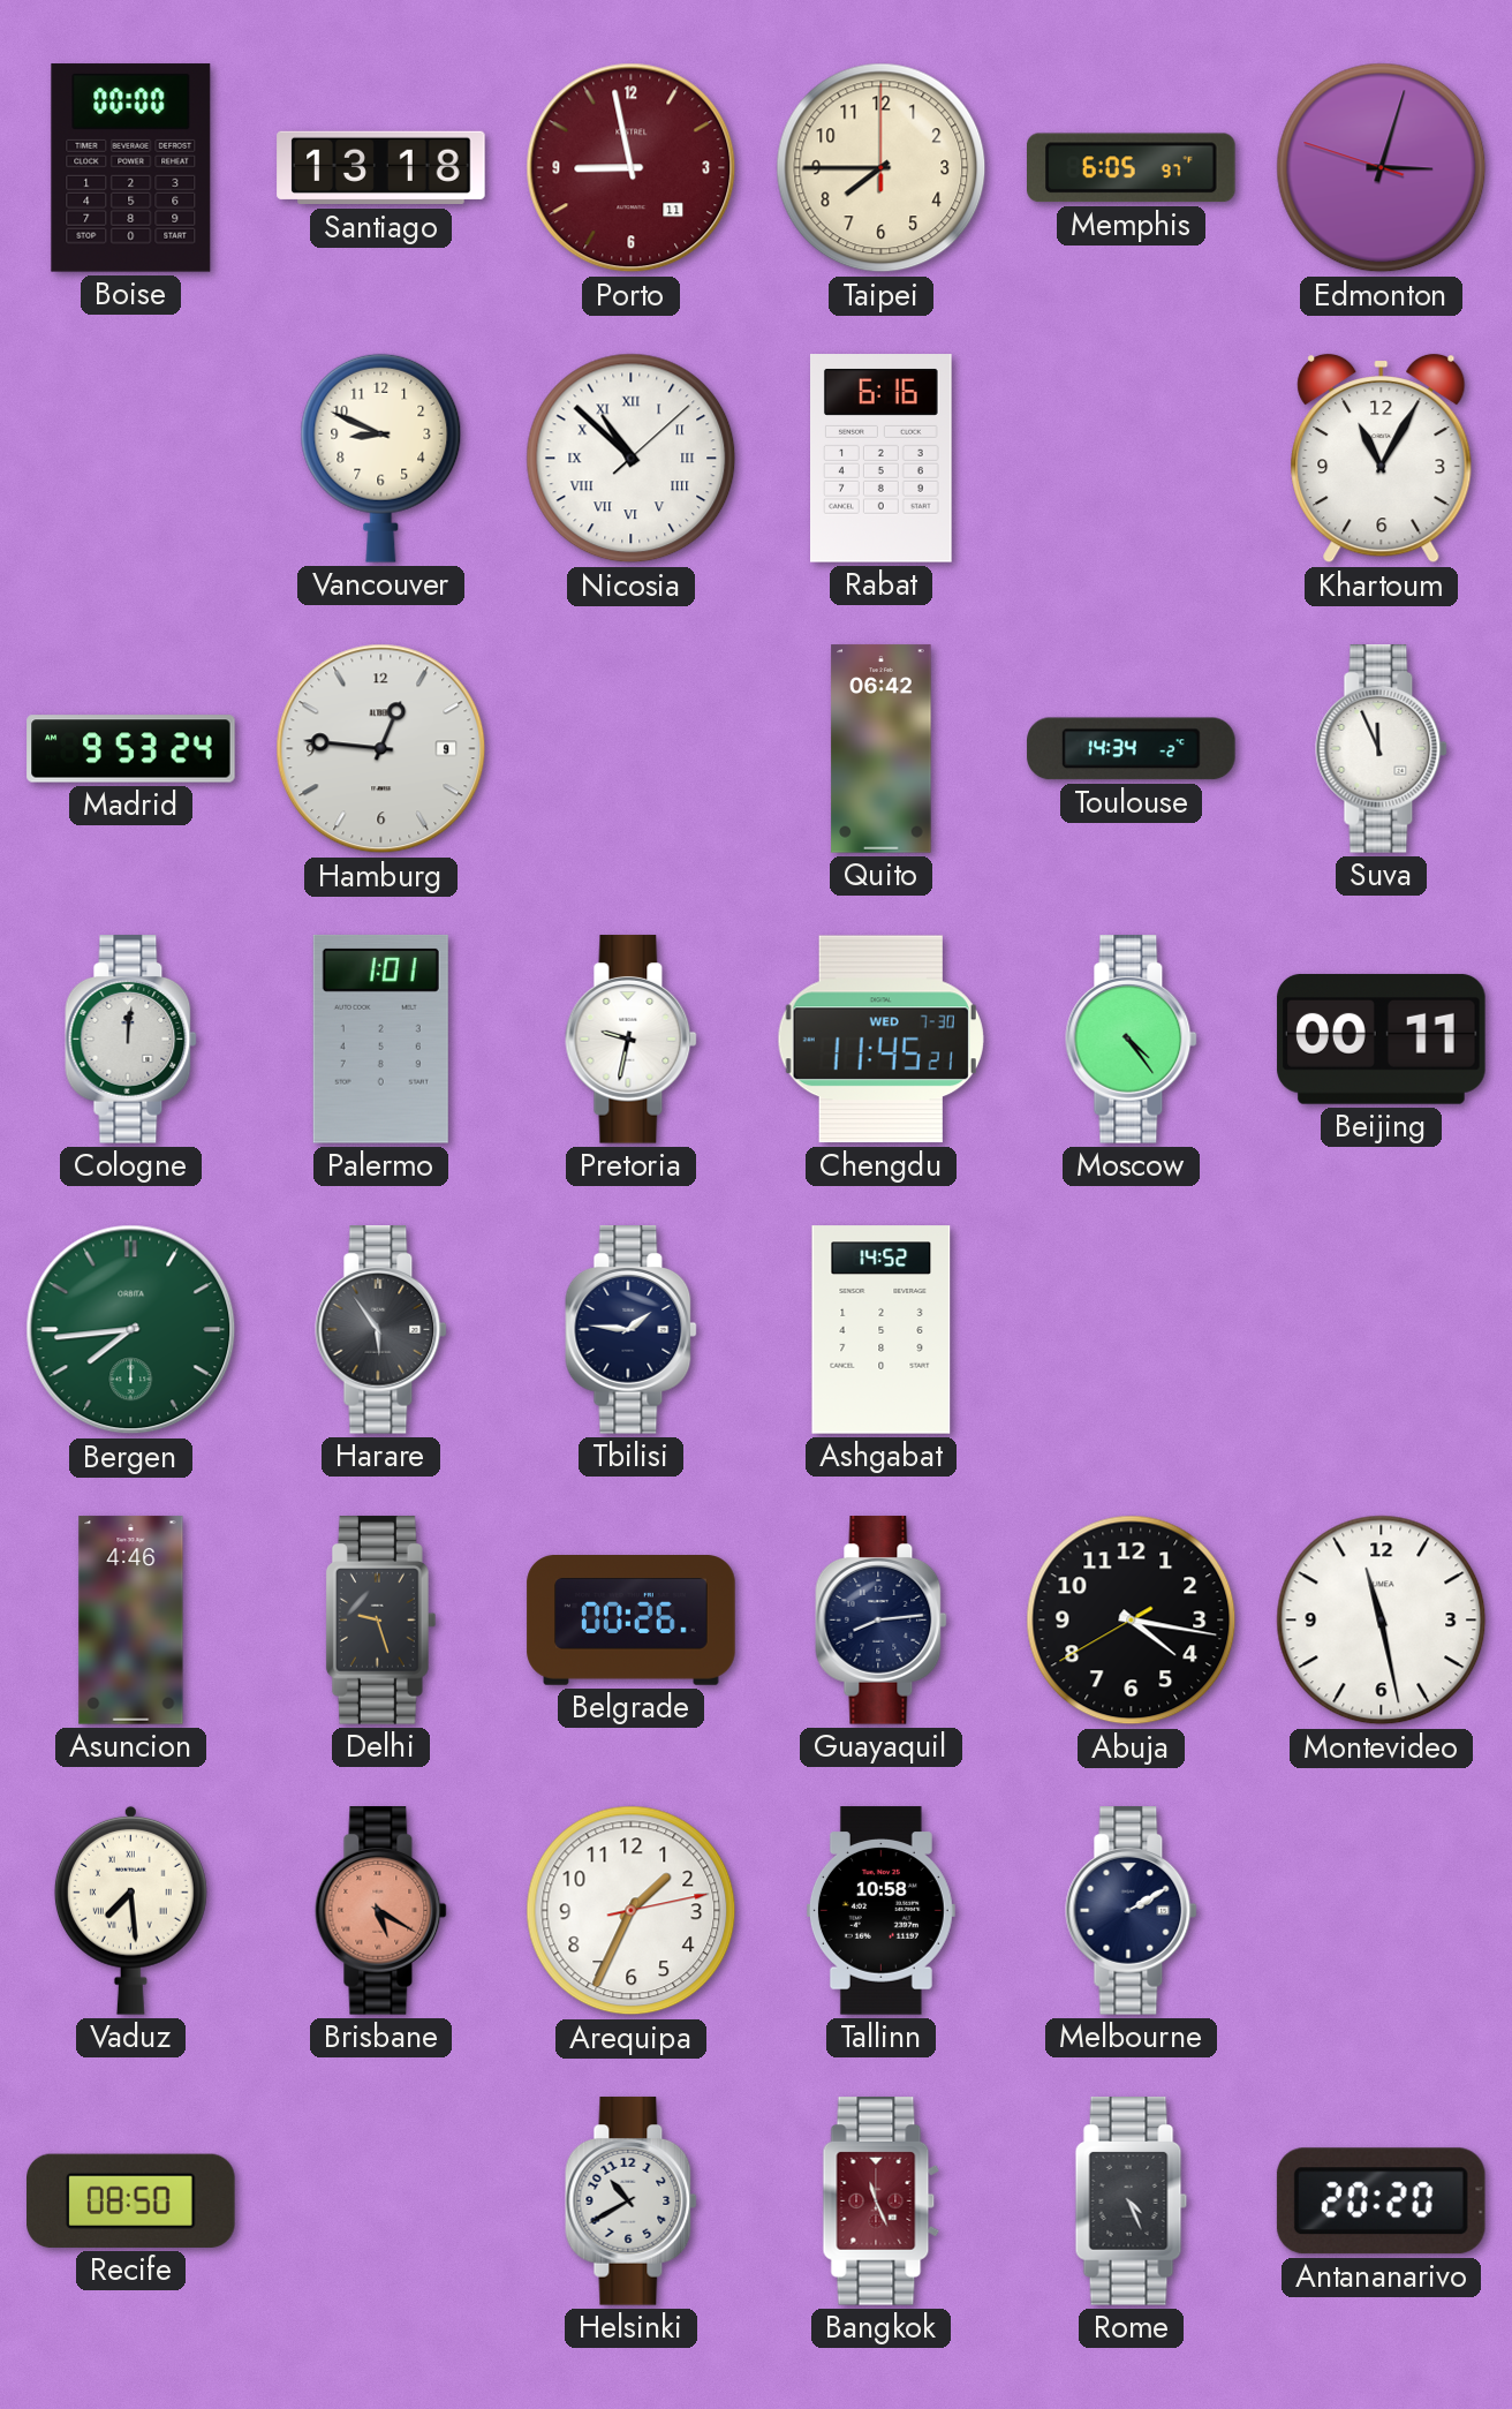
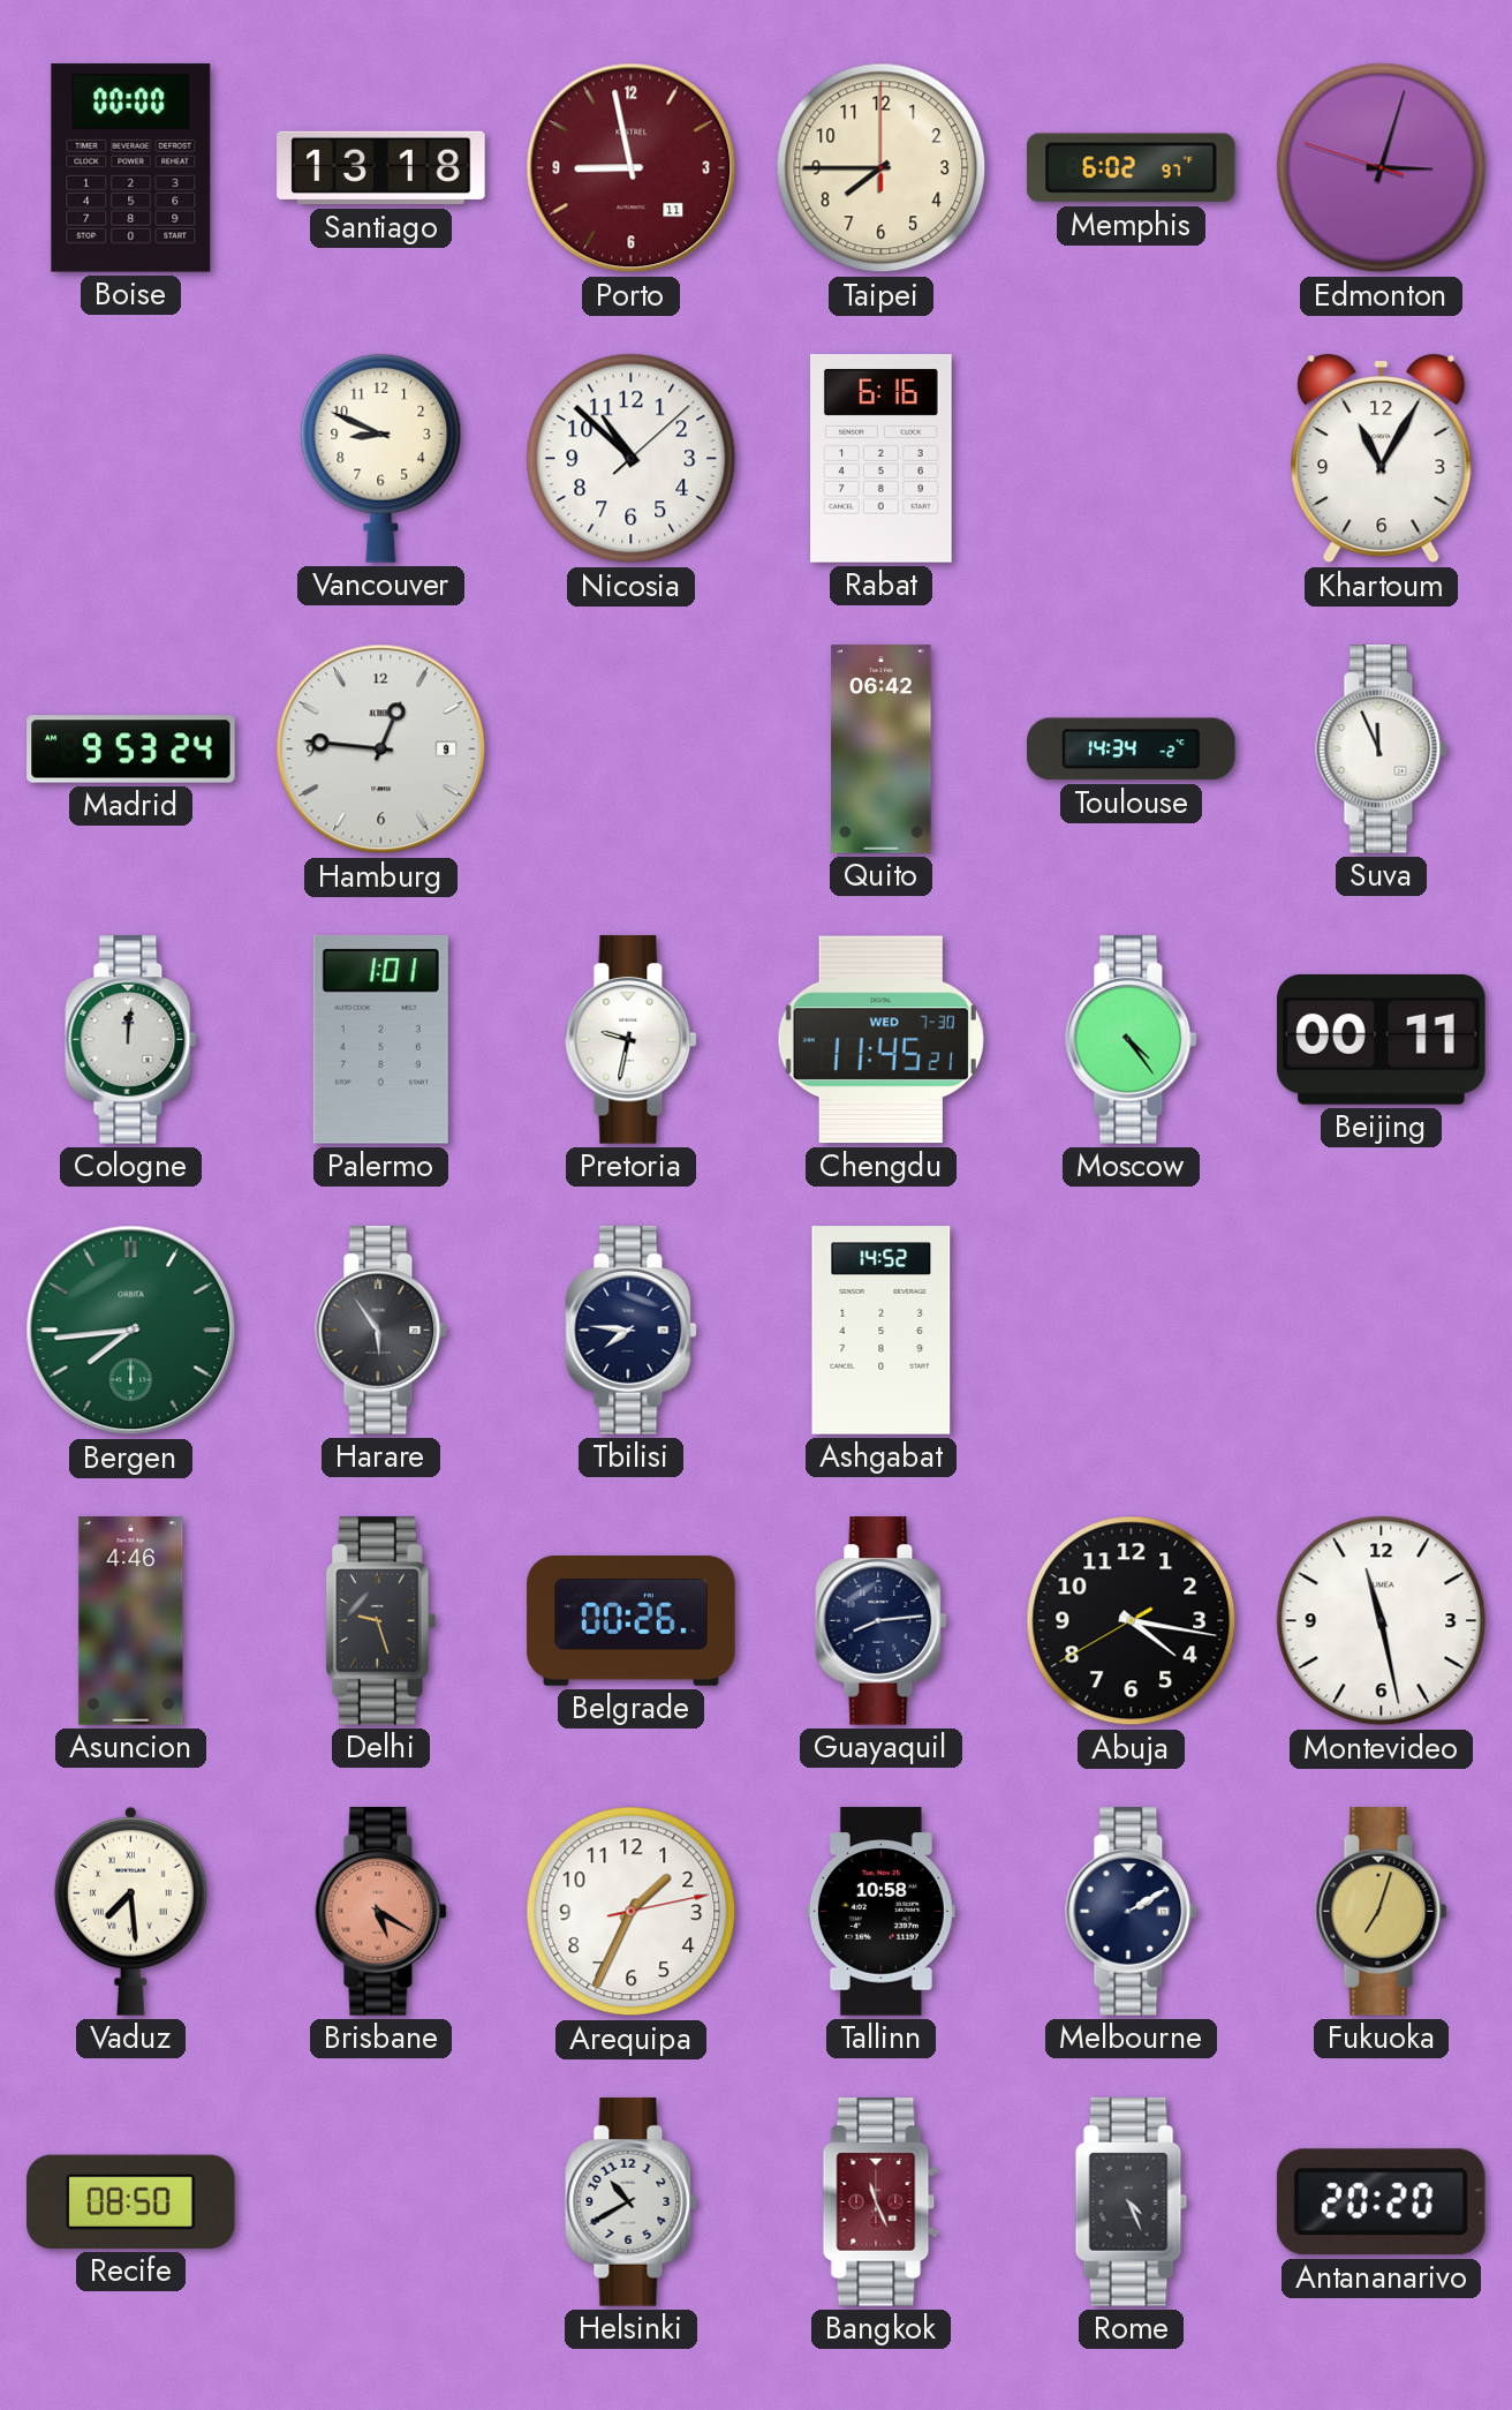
Memphis: 6:05 -> 6:02
Nicosia numerals: Roman -> Arabic
Tbilisi: 1:46 -> 7:46
Fukuoka: none -> 7:03
